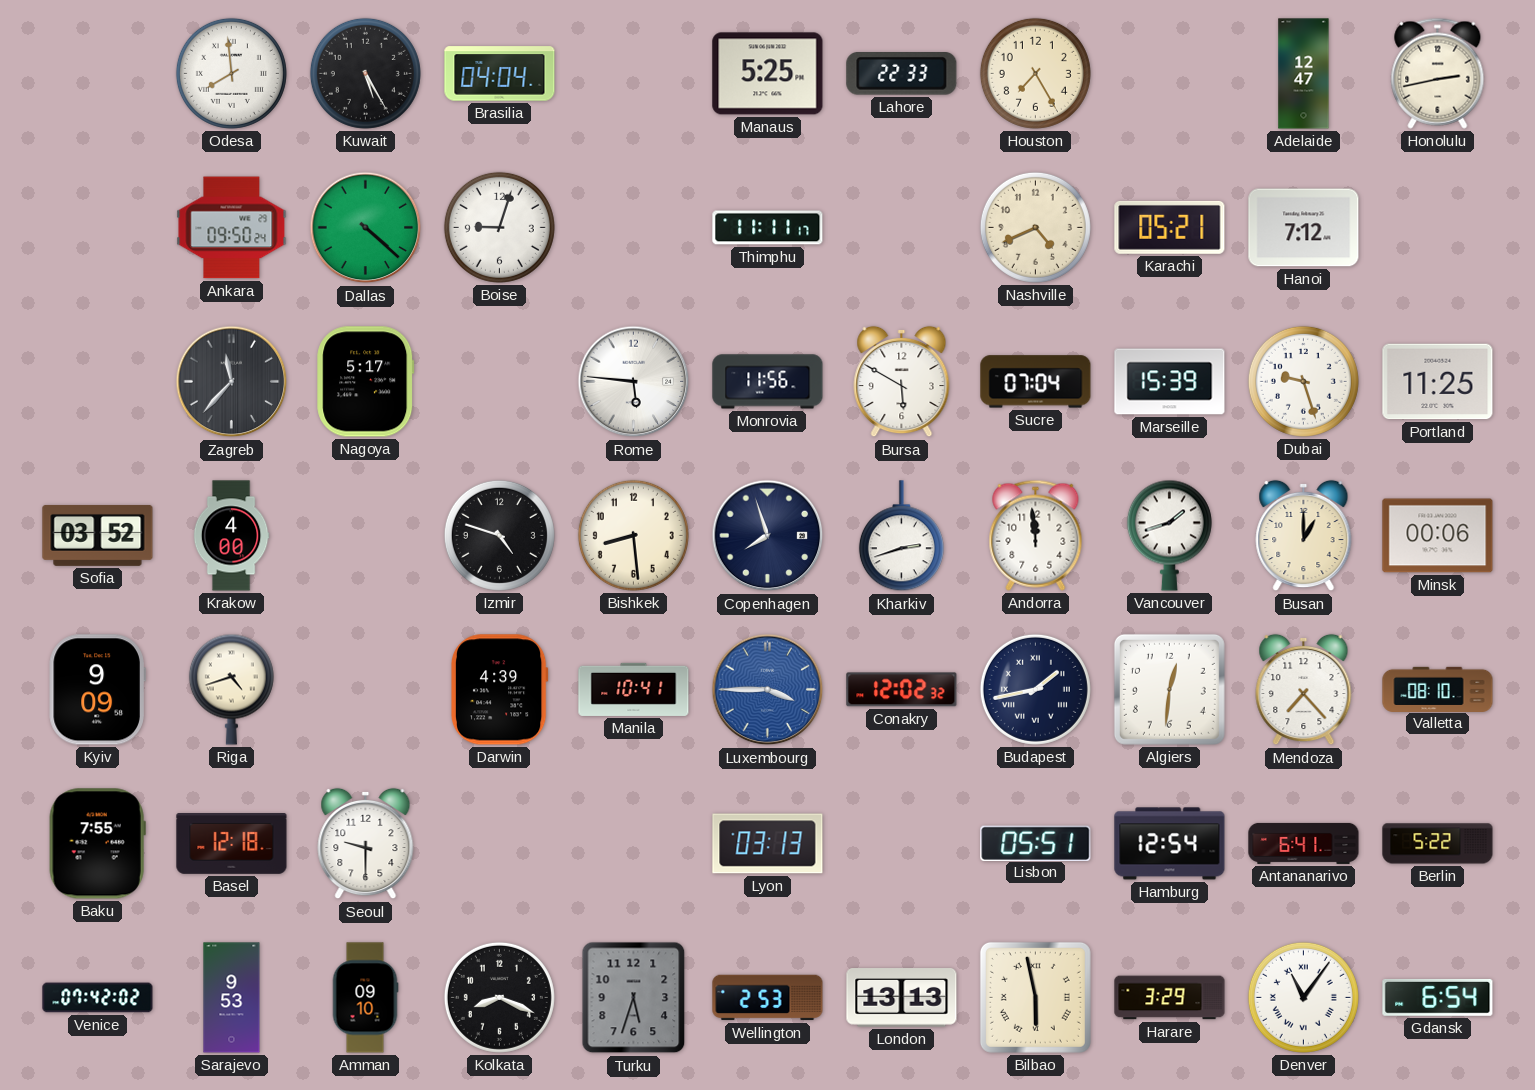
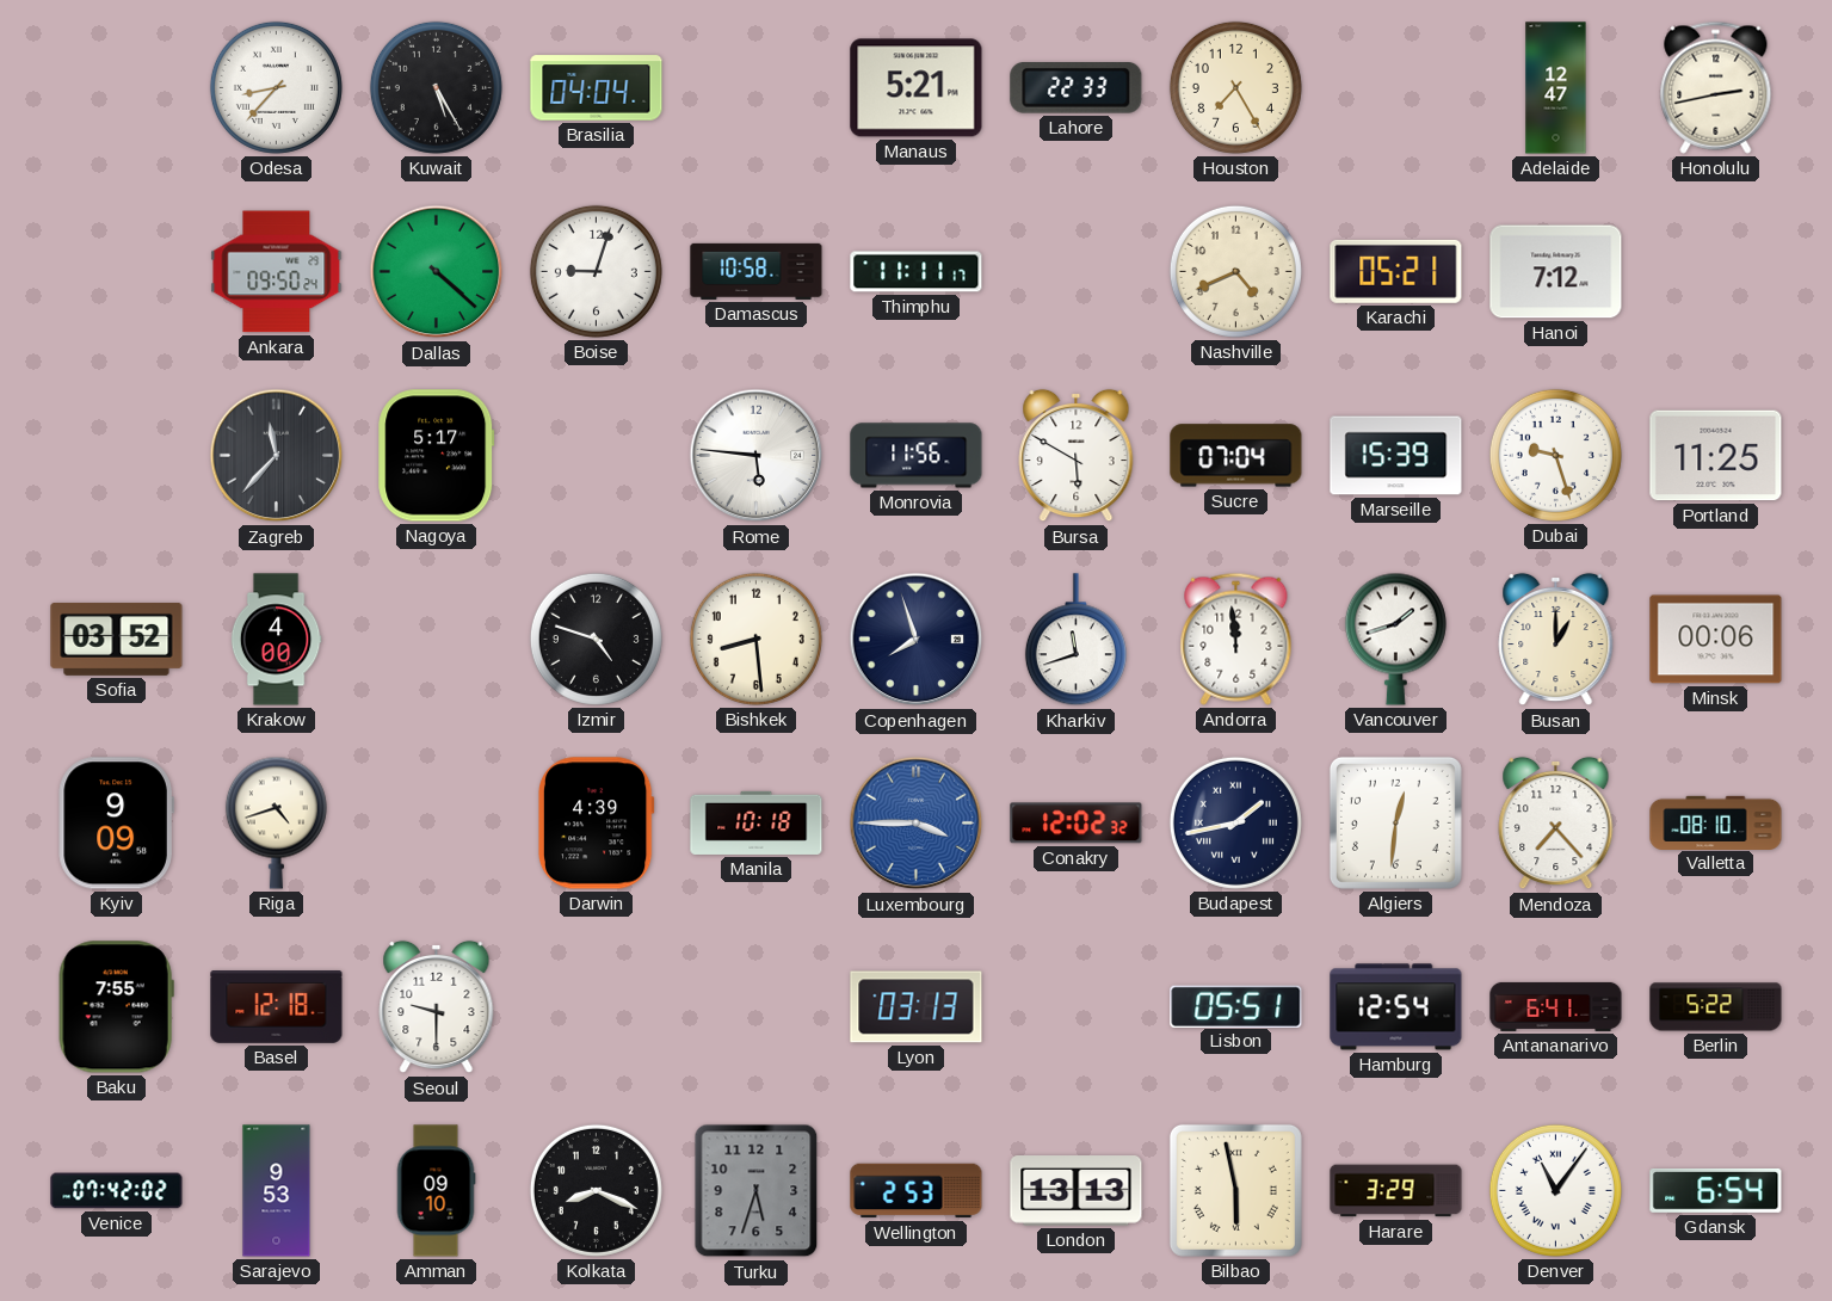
Odesa: 7:59 -> 8:37
Manaus: 5:25 -> 5:21
Damascus: none -> 10:58
Kharkiv: 2:42 -> 11:42
Manila: 10:41 -> 10:18
